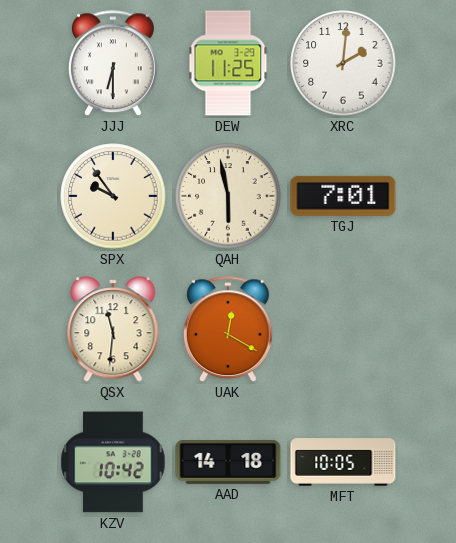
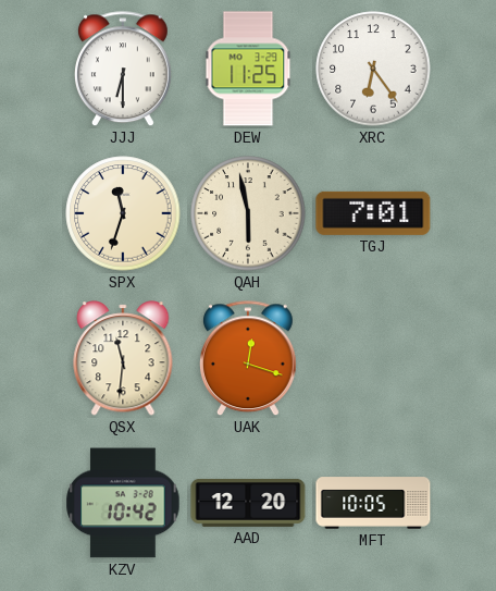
XRC: 2:01 -> 6:24
SPX: 9:54 -> 11:33
UAK: 12:20 -> 12:18
AAD: 14:18 -> 12:20
